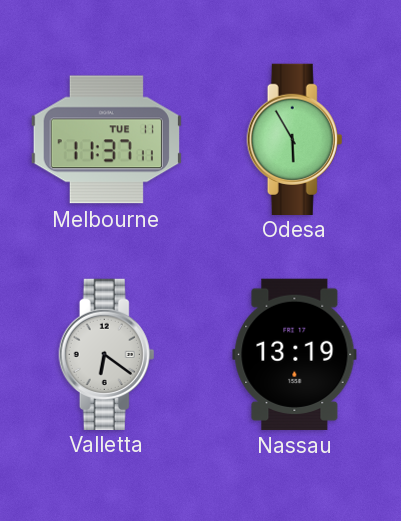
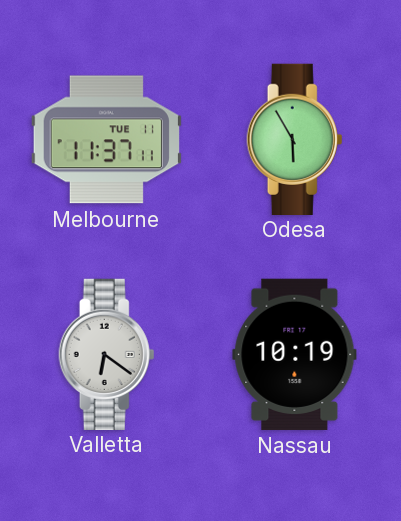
Nassau: 13:19 -> 10:19
